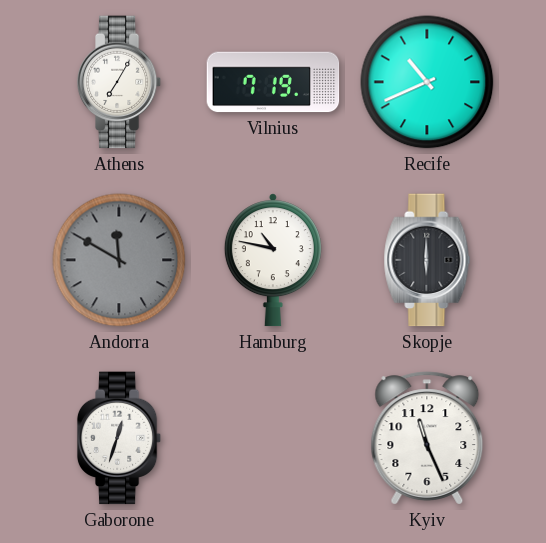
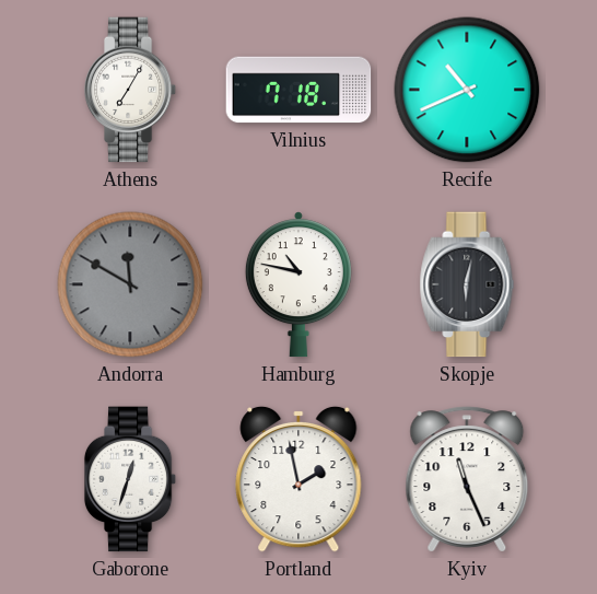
Vilnius: 7:19 -> 7:18
Skopje: 6:00 -> 6:02
Portland: none -> 1:58
